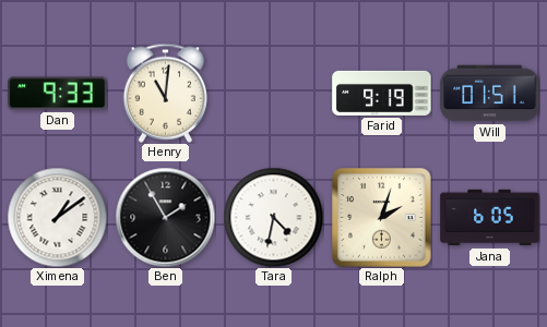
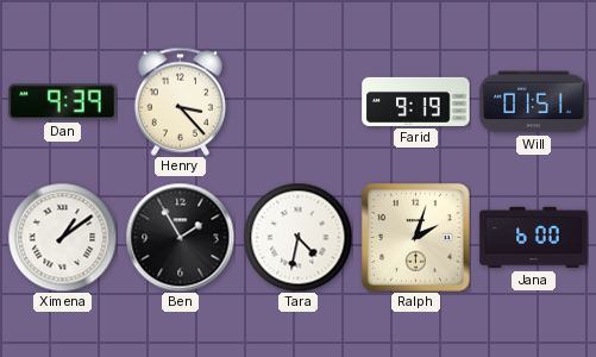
Dan: 9:33 -> 9:39
Henry: 11:01 -> 3:23
Jana: 6:05 -> 6:00
